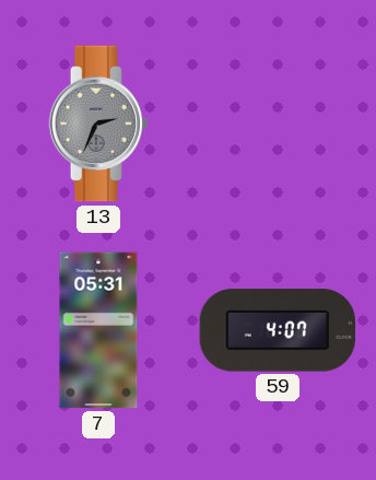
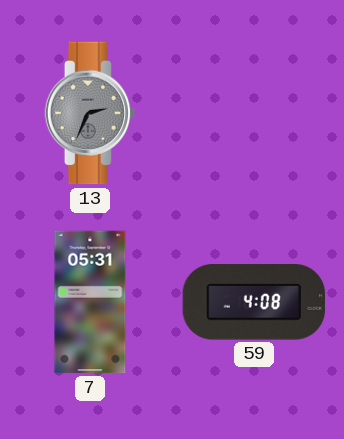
59: 4:07 -> 4:08
